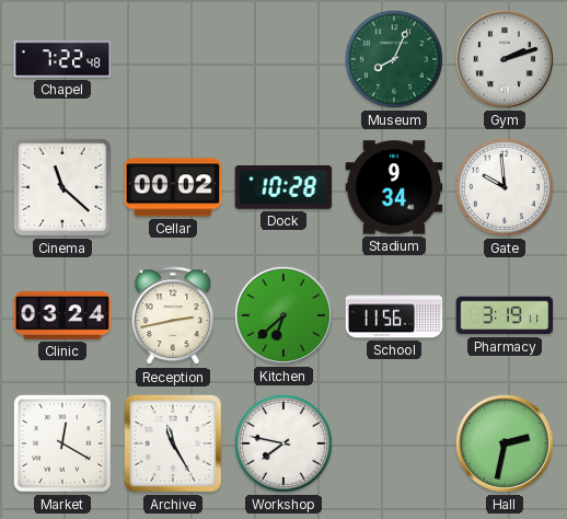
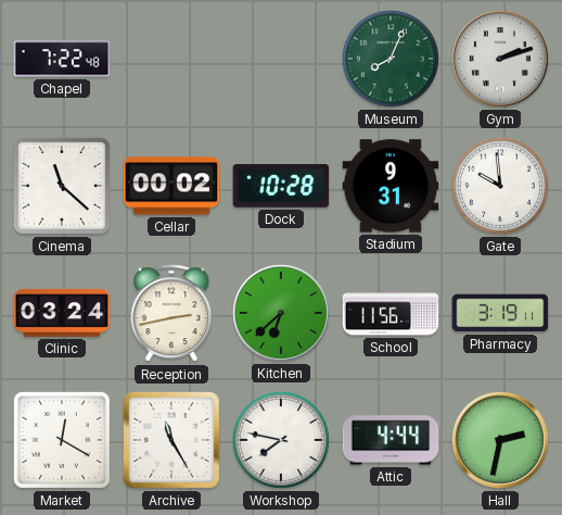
Stadium: 9:34 -> 9:31
Attic: none -> 4:44
